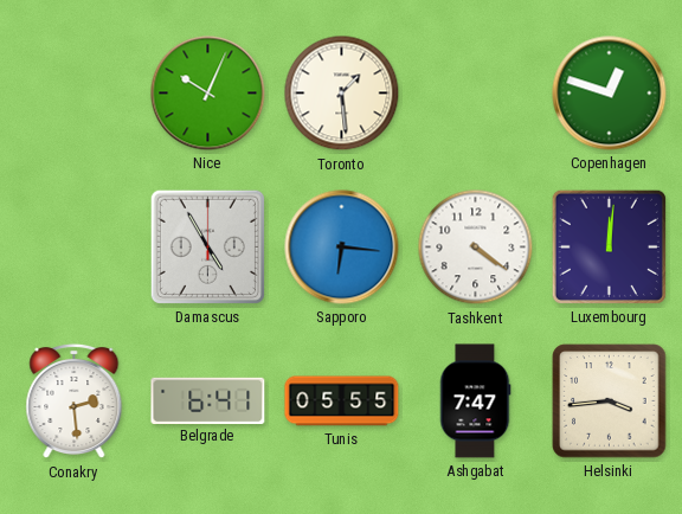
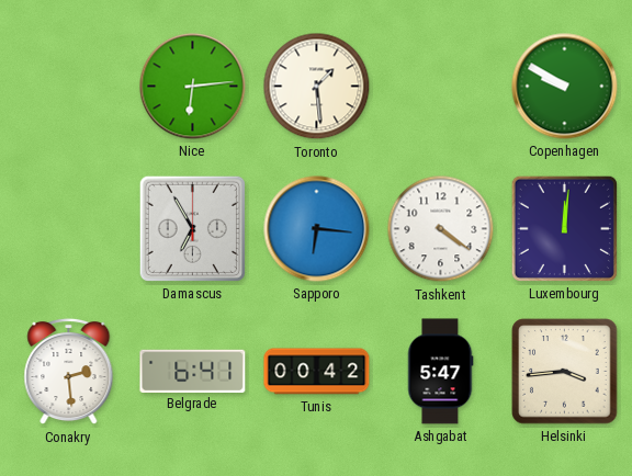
Nice: 10:04 -> 6:14
Copenhagen: 12:48 -> 9:50
Damascus: 4:55 -> 6:55
Tunis: 05:55 -> 00:42
Ashgabat: 7:47 -> 5:47
